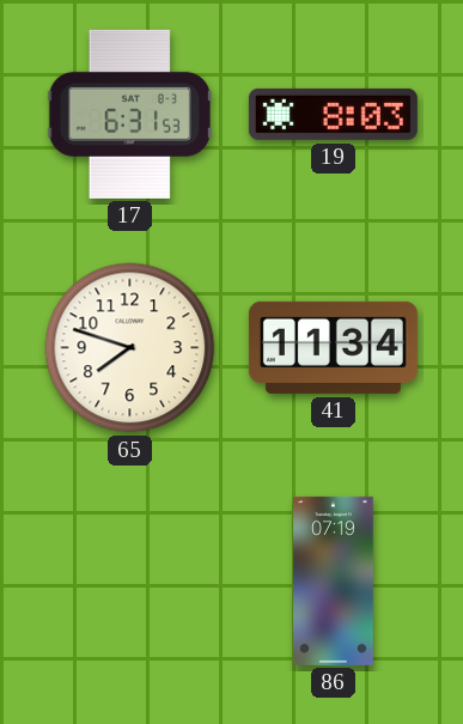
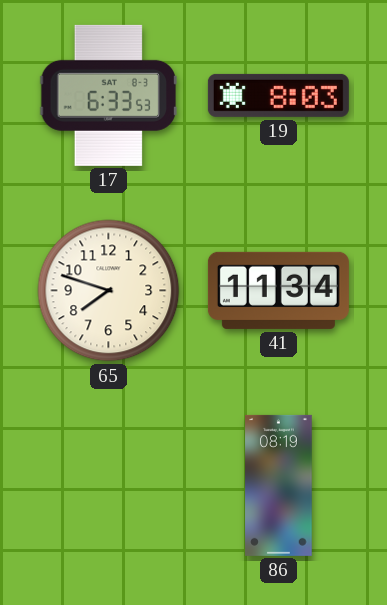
17: 6:31 -> 6:33
86: 07:19 -> 08:19
